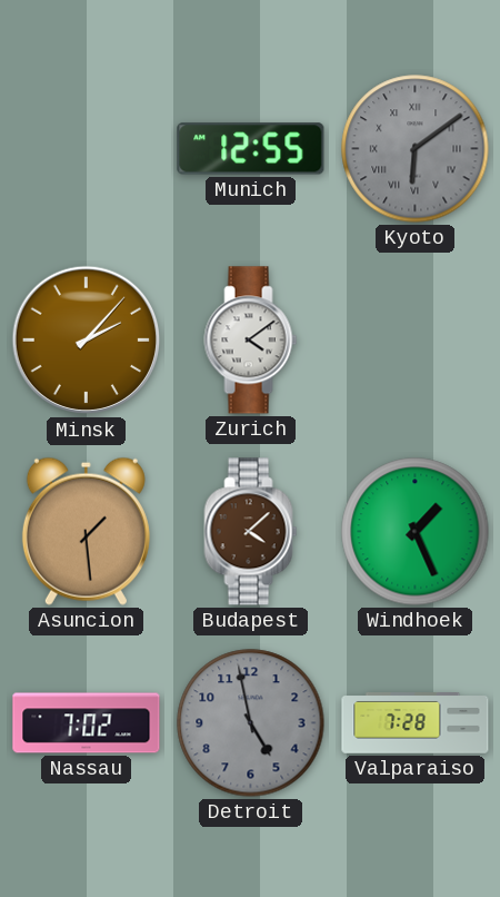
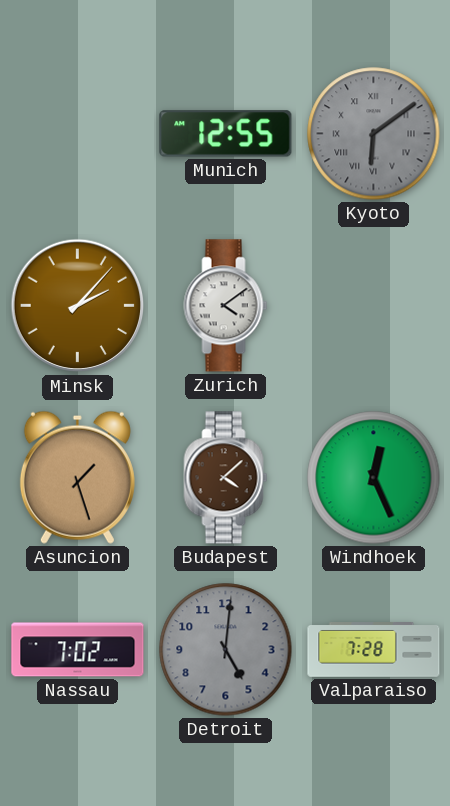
Asuncion: 1:29 -> 1:27
Windhoek: 1:26 -> 12:26
Detroit: 4:58 -> 5:01
